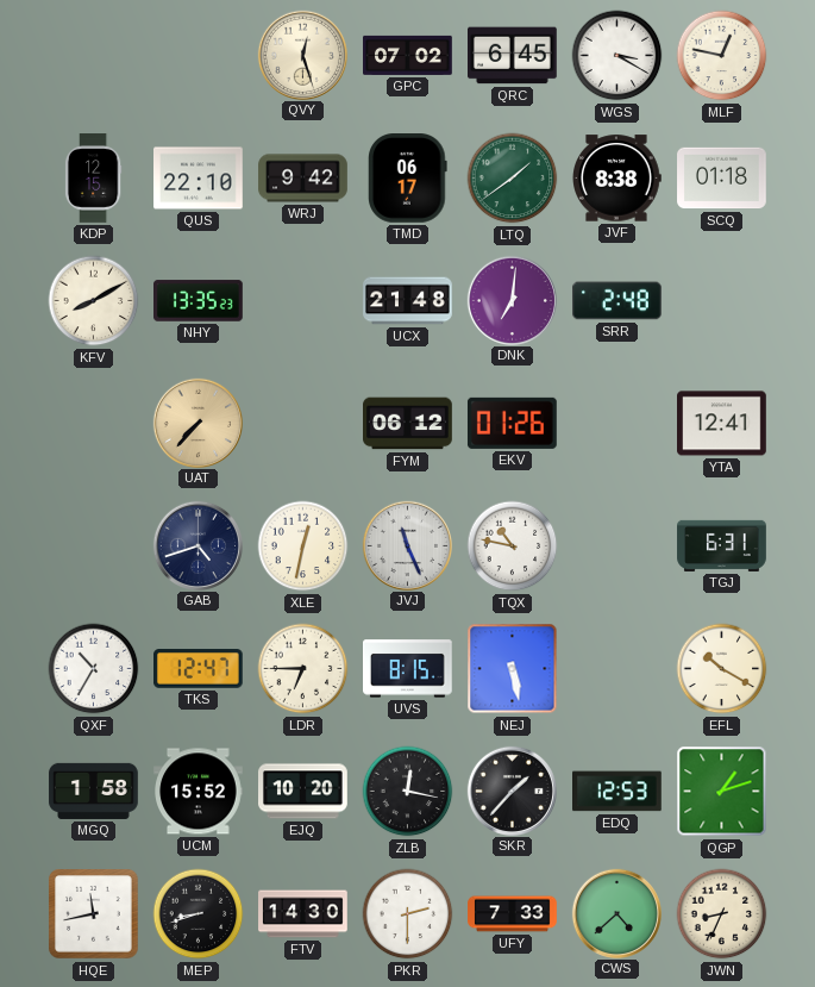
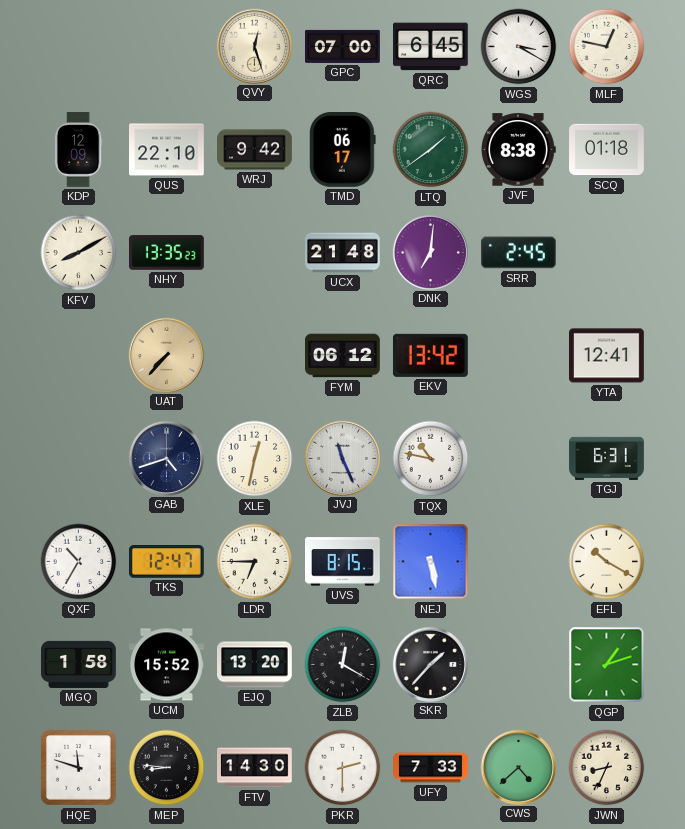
GPC: 07:02 -> 07:00
KDP: 12:15 -> 12:09
SRR: 2:48 -> 2:45
EKV: 01:26 -> 13:42
EJQ: 10:20 -> 13:20
ZLB: 12:17 -> 12:20
EDQ: 12:53 -> none
HQE: 11:43 -> 11:48
MEP: 8:42 -> 8:46
